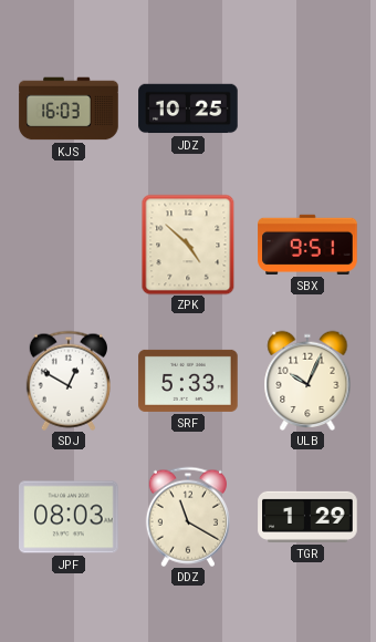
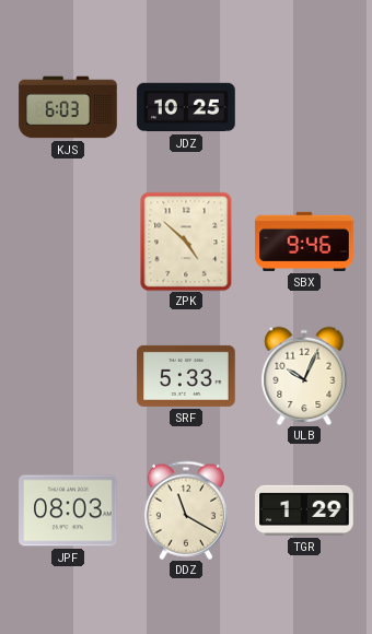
KJS: 16:03 -> 6:03
SBX: 9:51 -> 9:46
SDJ: 12:50 -> none
